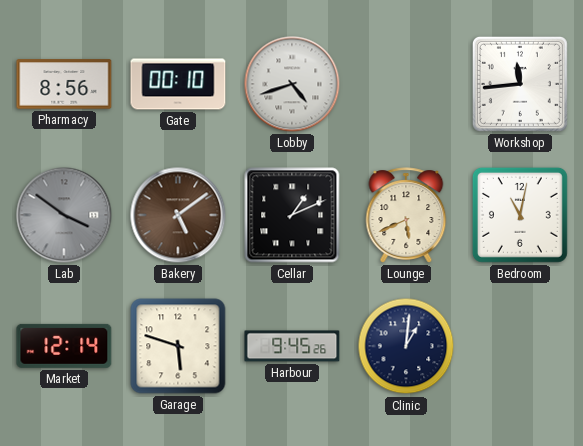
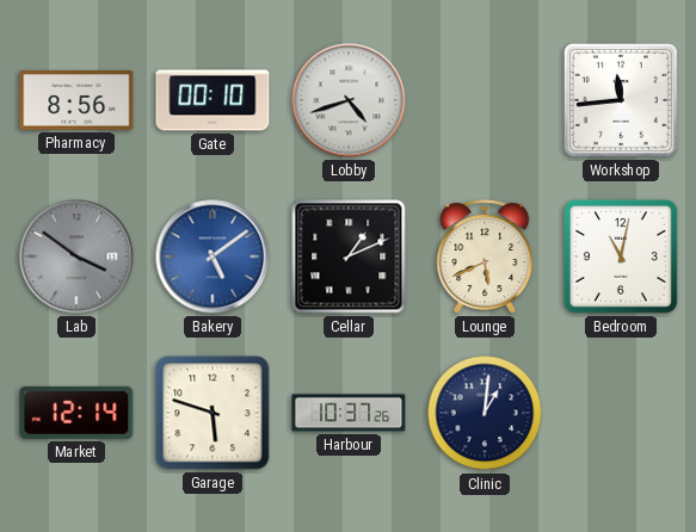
Bakery dial: brown -> blue
Harbour: 9:45 -> 10:37
